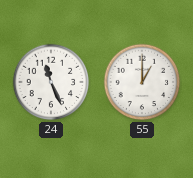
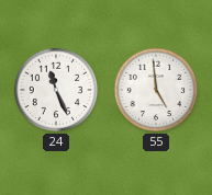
55: 1:00 -> 4:59
